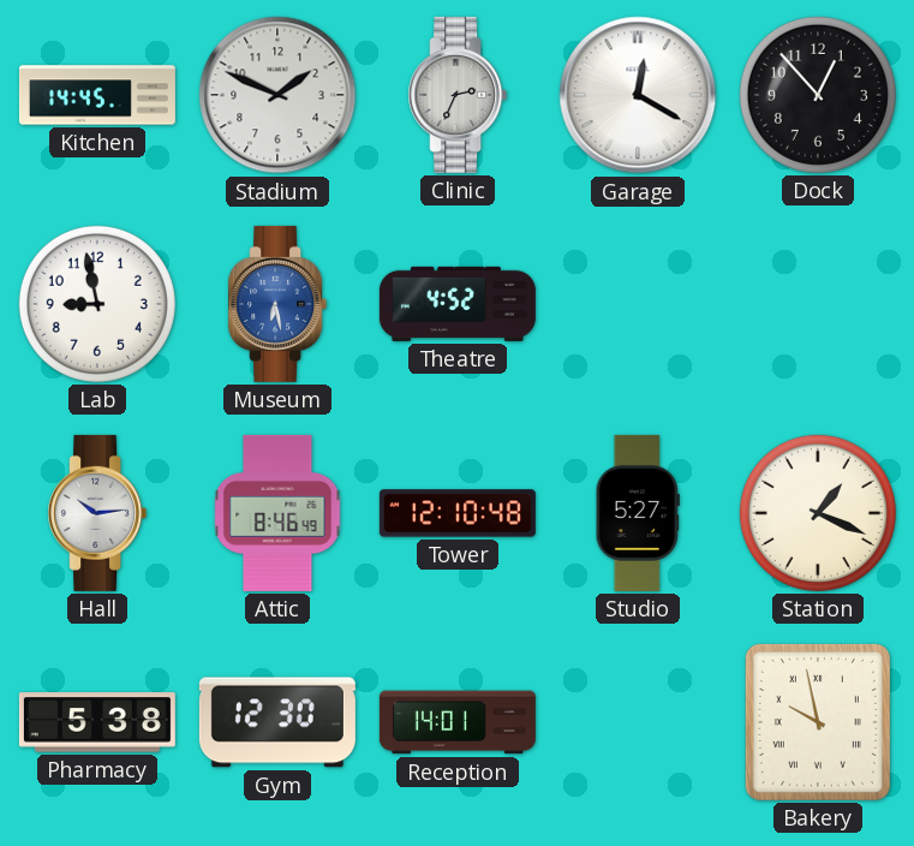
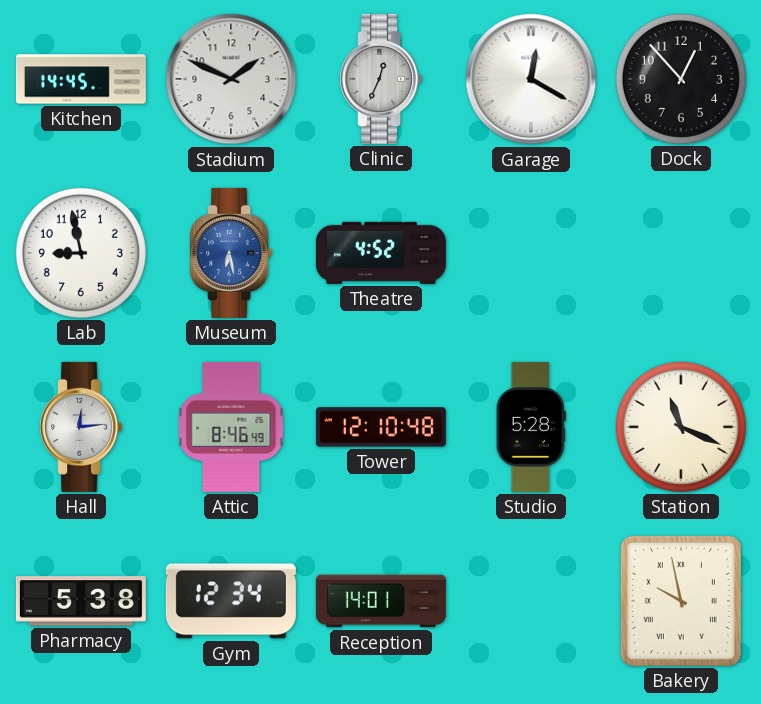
Clinic: 2:34 -> 12:34
Hall: 10:14 -> 12:14
Studio: 5:27 -> 5:28
Station: 1:19 -> 11:19
Gym: 12:30 -> 12:34
